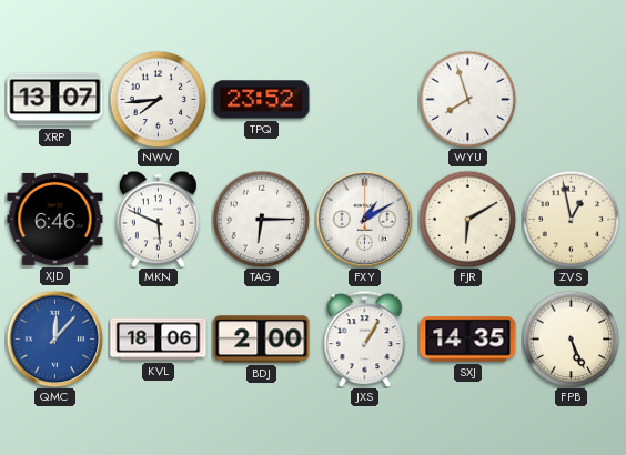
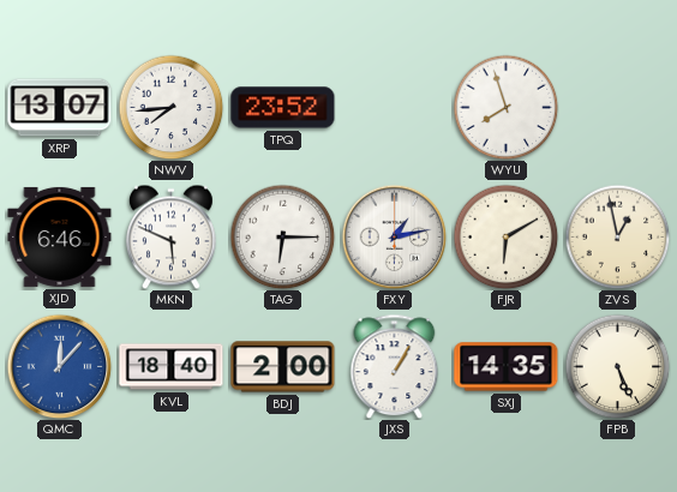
FXY: 1:10 -> 1:13
KVL: 18:06 -> 18:40
